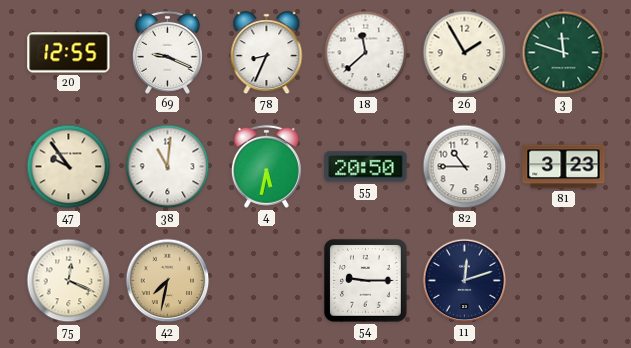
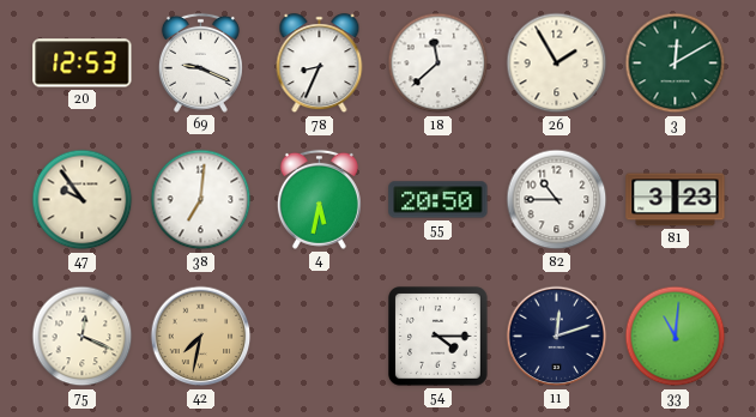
20: 12:55 -> 12:53
3: 11:48 -> 12:10
38: 11:01 -> 7:01
54: 9:15 -> 4:15
33: none -> 11:01
